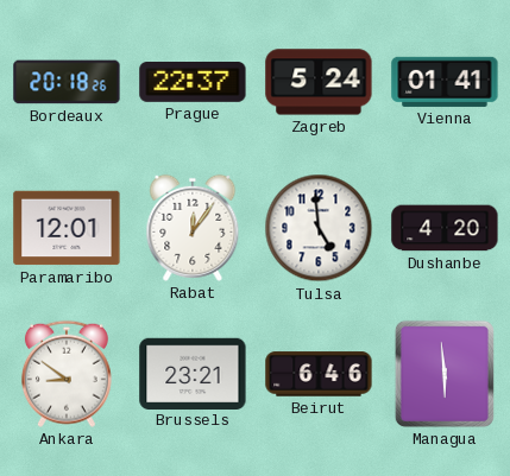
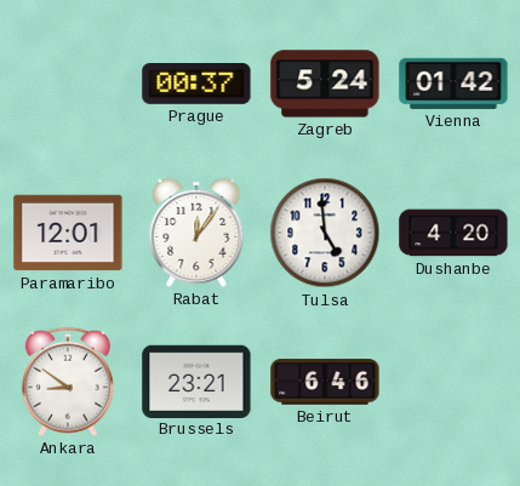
Bordeaux: 20:18 -> none
Prague: 22:37 -> 00:37
Vienna: 01:41 -> 01:42
Managua: 5:59 -> none
